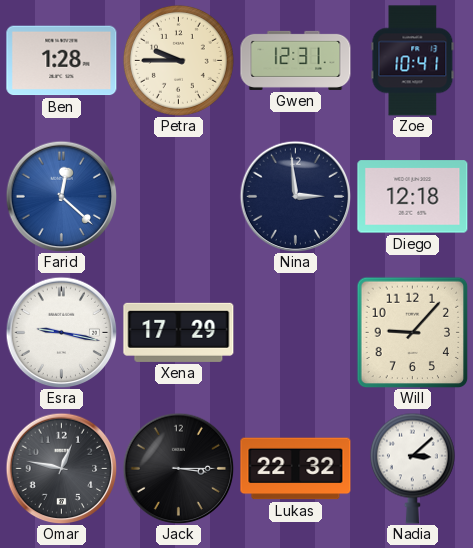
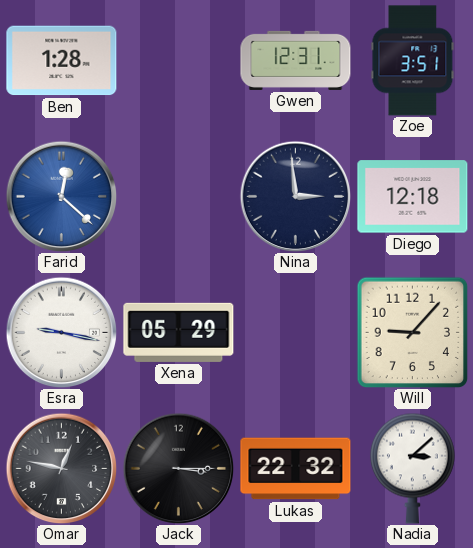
Petra: 9:45 -> none
Zoe: 10:41 -> 3:51
Xena: 17:29 -> 05:29
